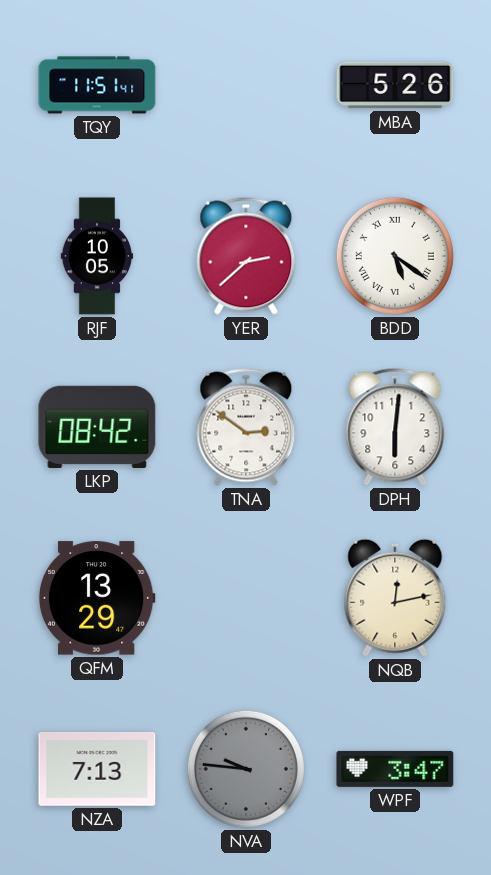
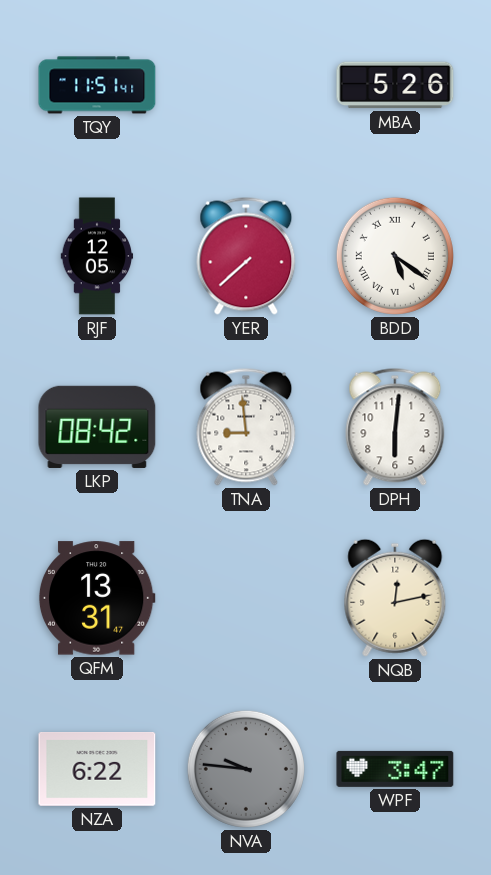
RJF: 10:05 -> 12:05
YER: 2:38 -> 7:38
TNA: 2:51 -> 8:59
QFM: 13:29 -> 13:31
NZA: 7:13 -> 6:22
